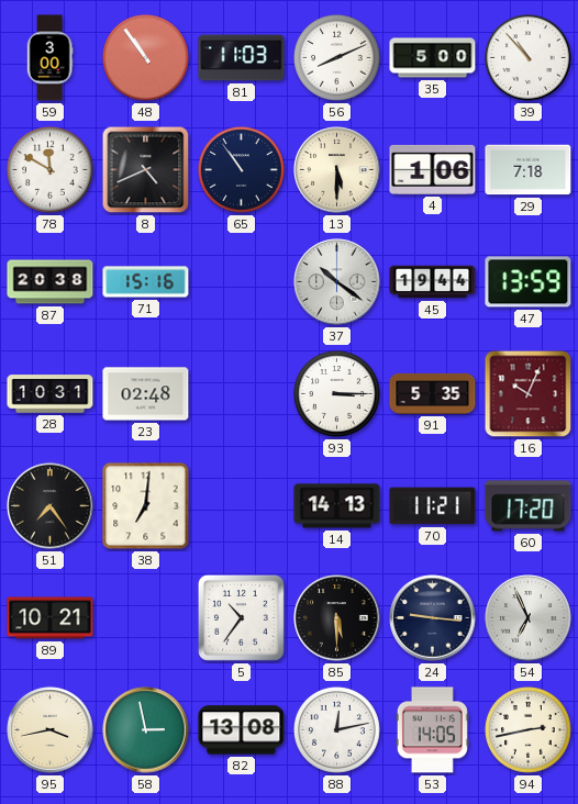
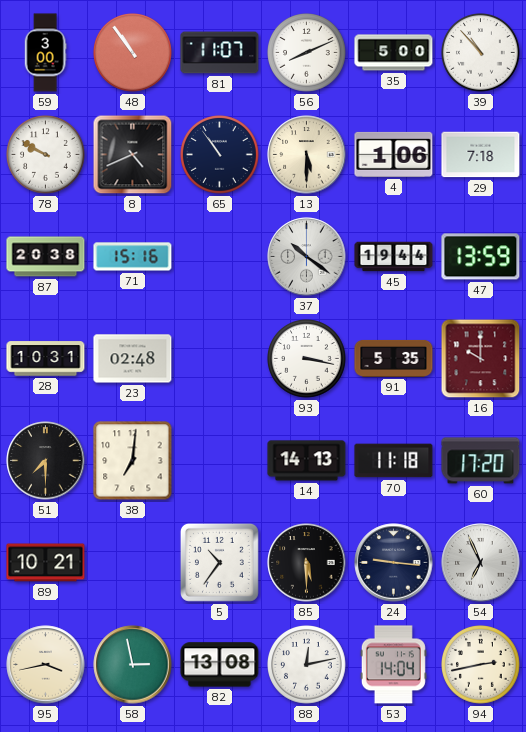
81: 11:03 -> 11:07
78: 11:50 -> 9:50
93: 3:15 -> 3:17
16: 10:04 -> 10:00
51: 7:24 -> 7:30
70: 11:21 -> 11:18
53: 14:05 -> 14:04
